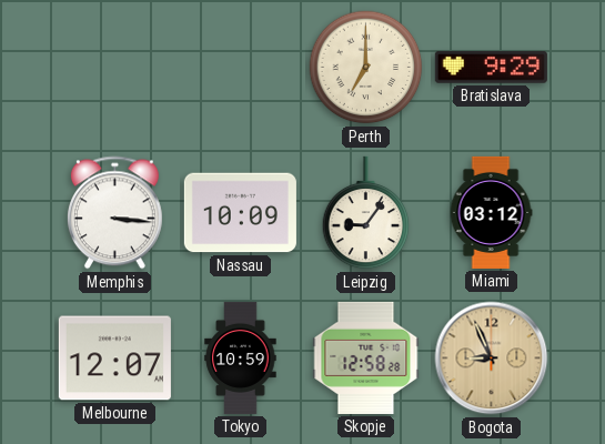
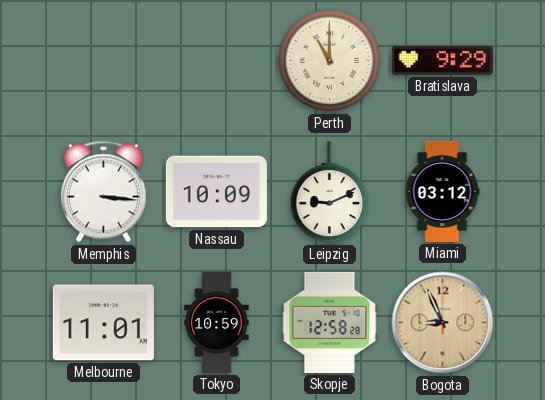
Perth: 7:00 -> 11:00
Leipzig: 9:06 -> 9:11
Melbourne: 12:07 -> 11:01
